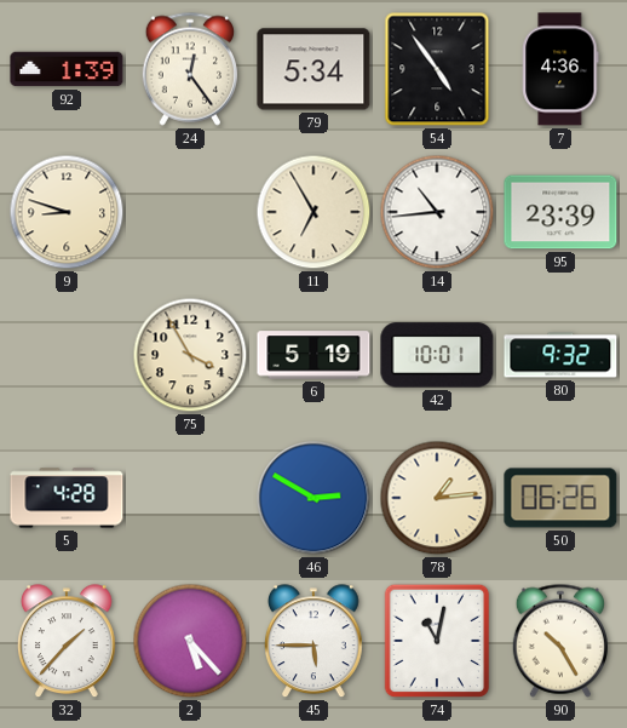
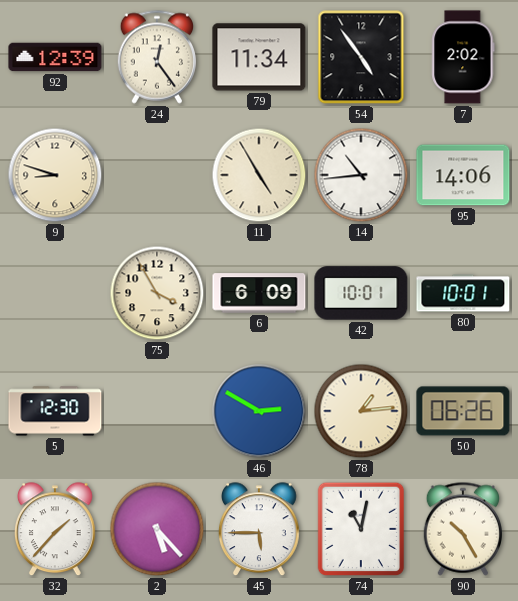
92: 1:39 -> 12:39
79: 5:34 -> 11:34
7: 4:36 -> 2:02
11: 6:55 -> 4:55
95: 23:39 -> 14:06
6: 5:19 -> 6:09
80: 9:32 -> 10:01
5: 4:28 -> 12:30
